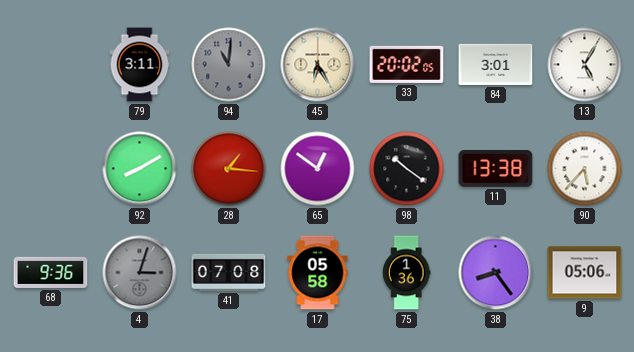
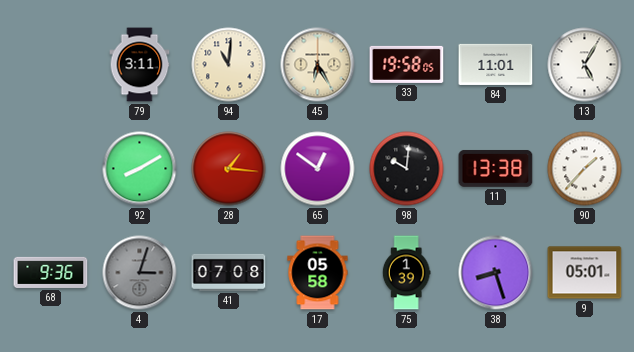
94 dial: grey -> cream
33: 20:02 -> 19:58
84: 3:01 -> 11:01
98: 10:21 -> 10:01
90: 5:37 -> 1:37
75: 1:36 -> 1:39
38: 8:24 -> 8:27
9: 05:06 -> 05:01
